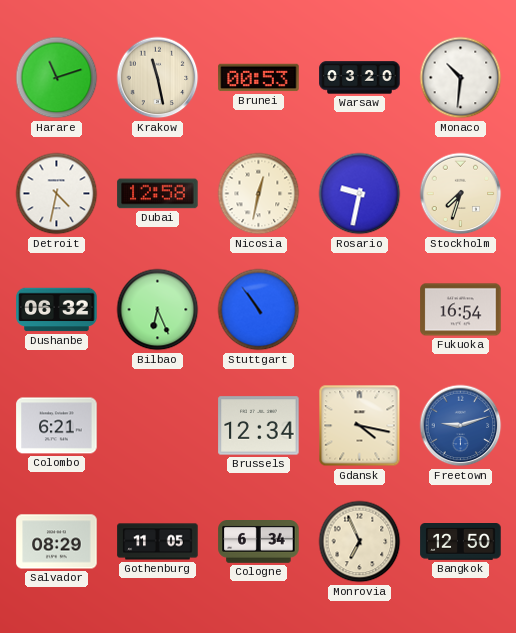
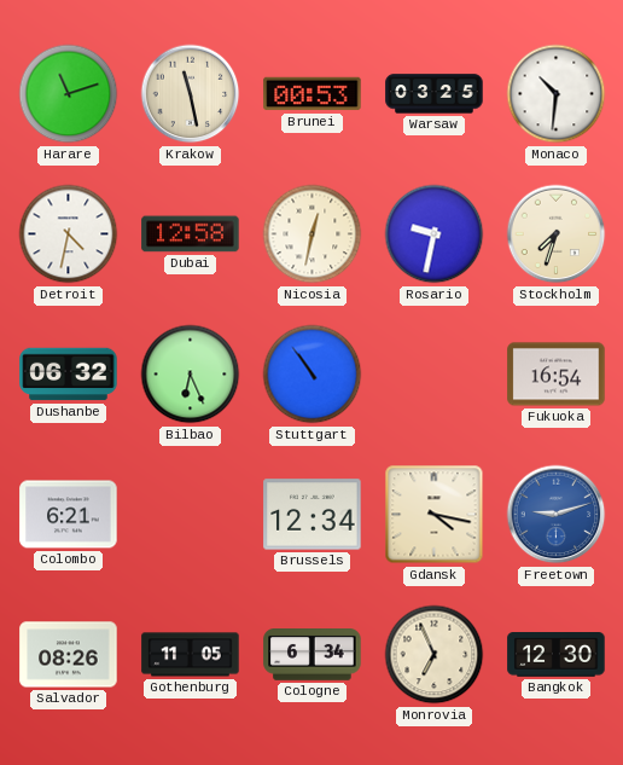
Warsaw: 03:20 -> 03:25
Salvador: 08:29 -> 08:26
Bangkok: 12:50 -> 12:30
